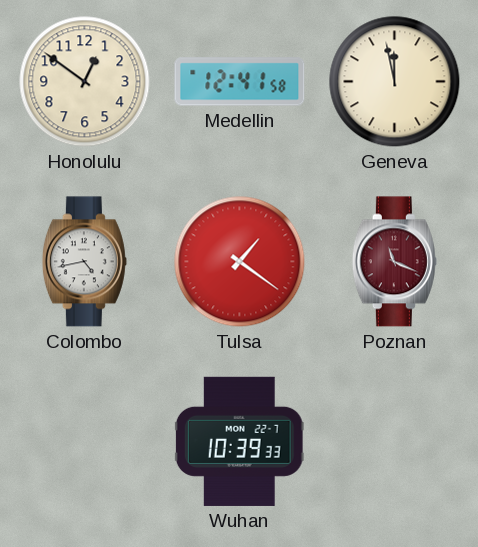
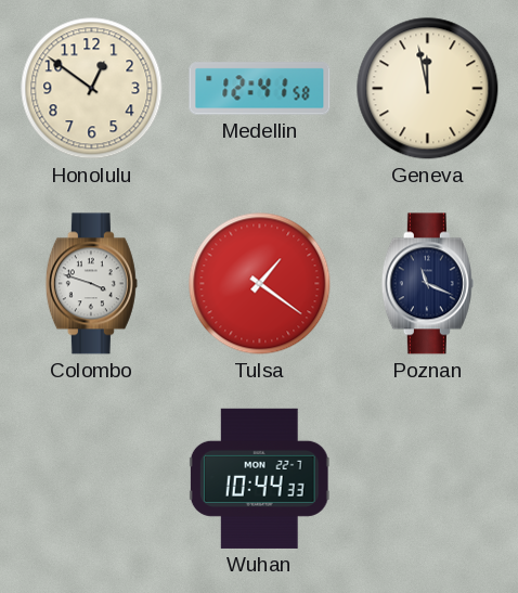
Colombo: 4:43 -> 3:48
Poznan dial: burgundy -> navy
Wuhan: 10:39 -> 10:44
